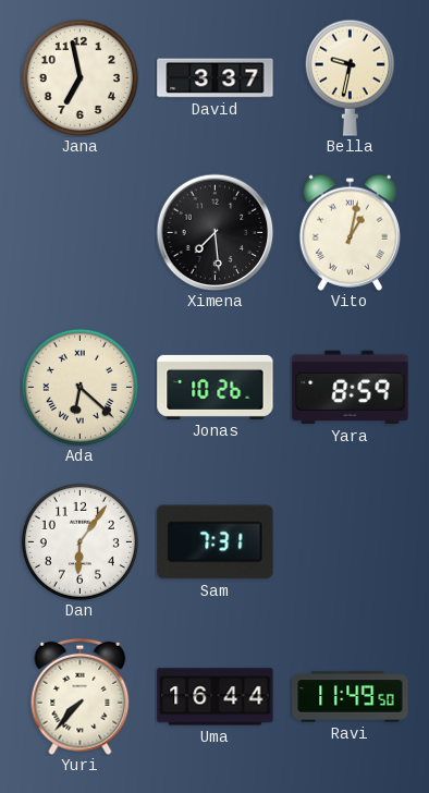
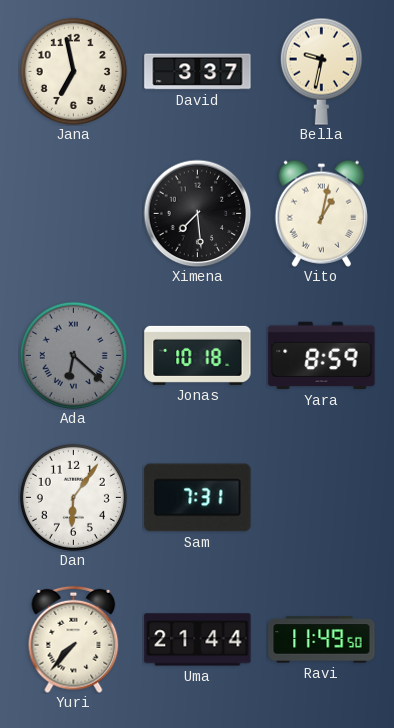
Ada dial: cream -> grey
Jonas: 10:26 -> 10:18
Uma: 16:44 -> 21:44
